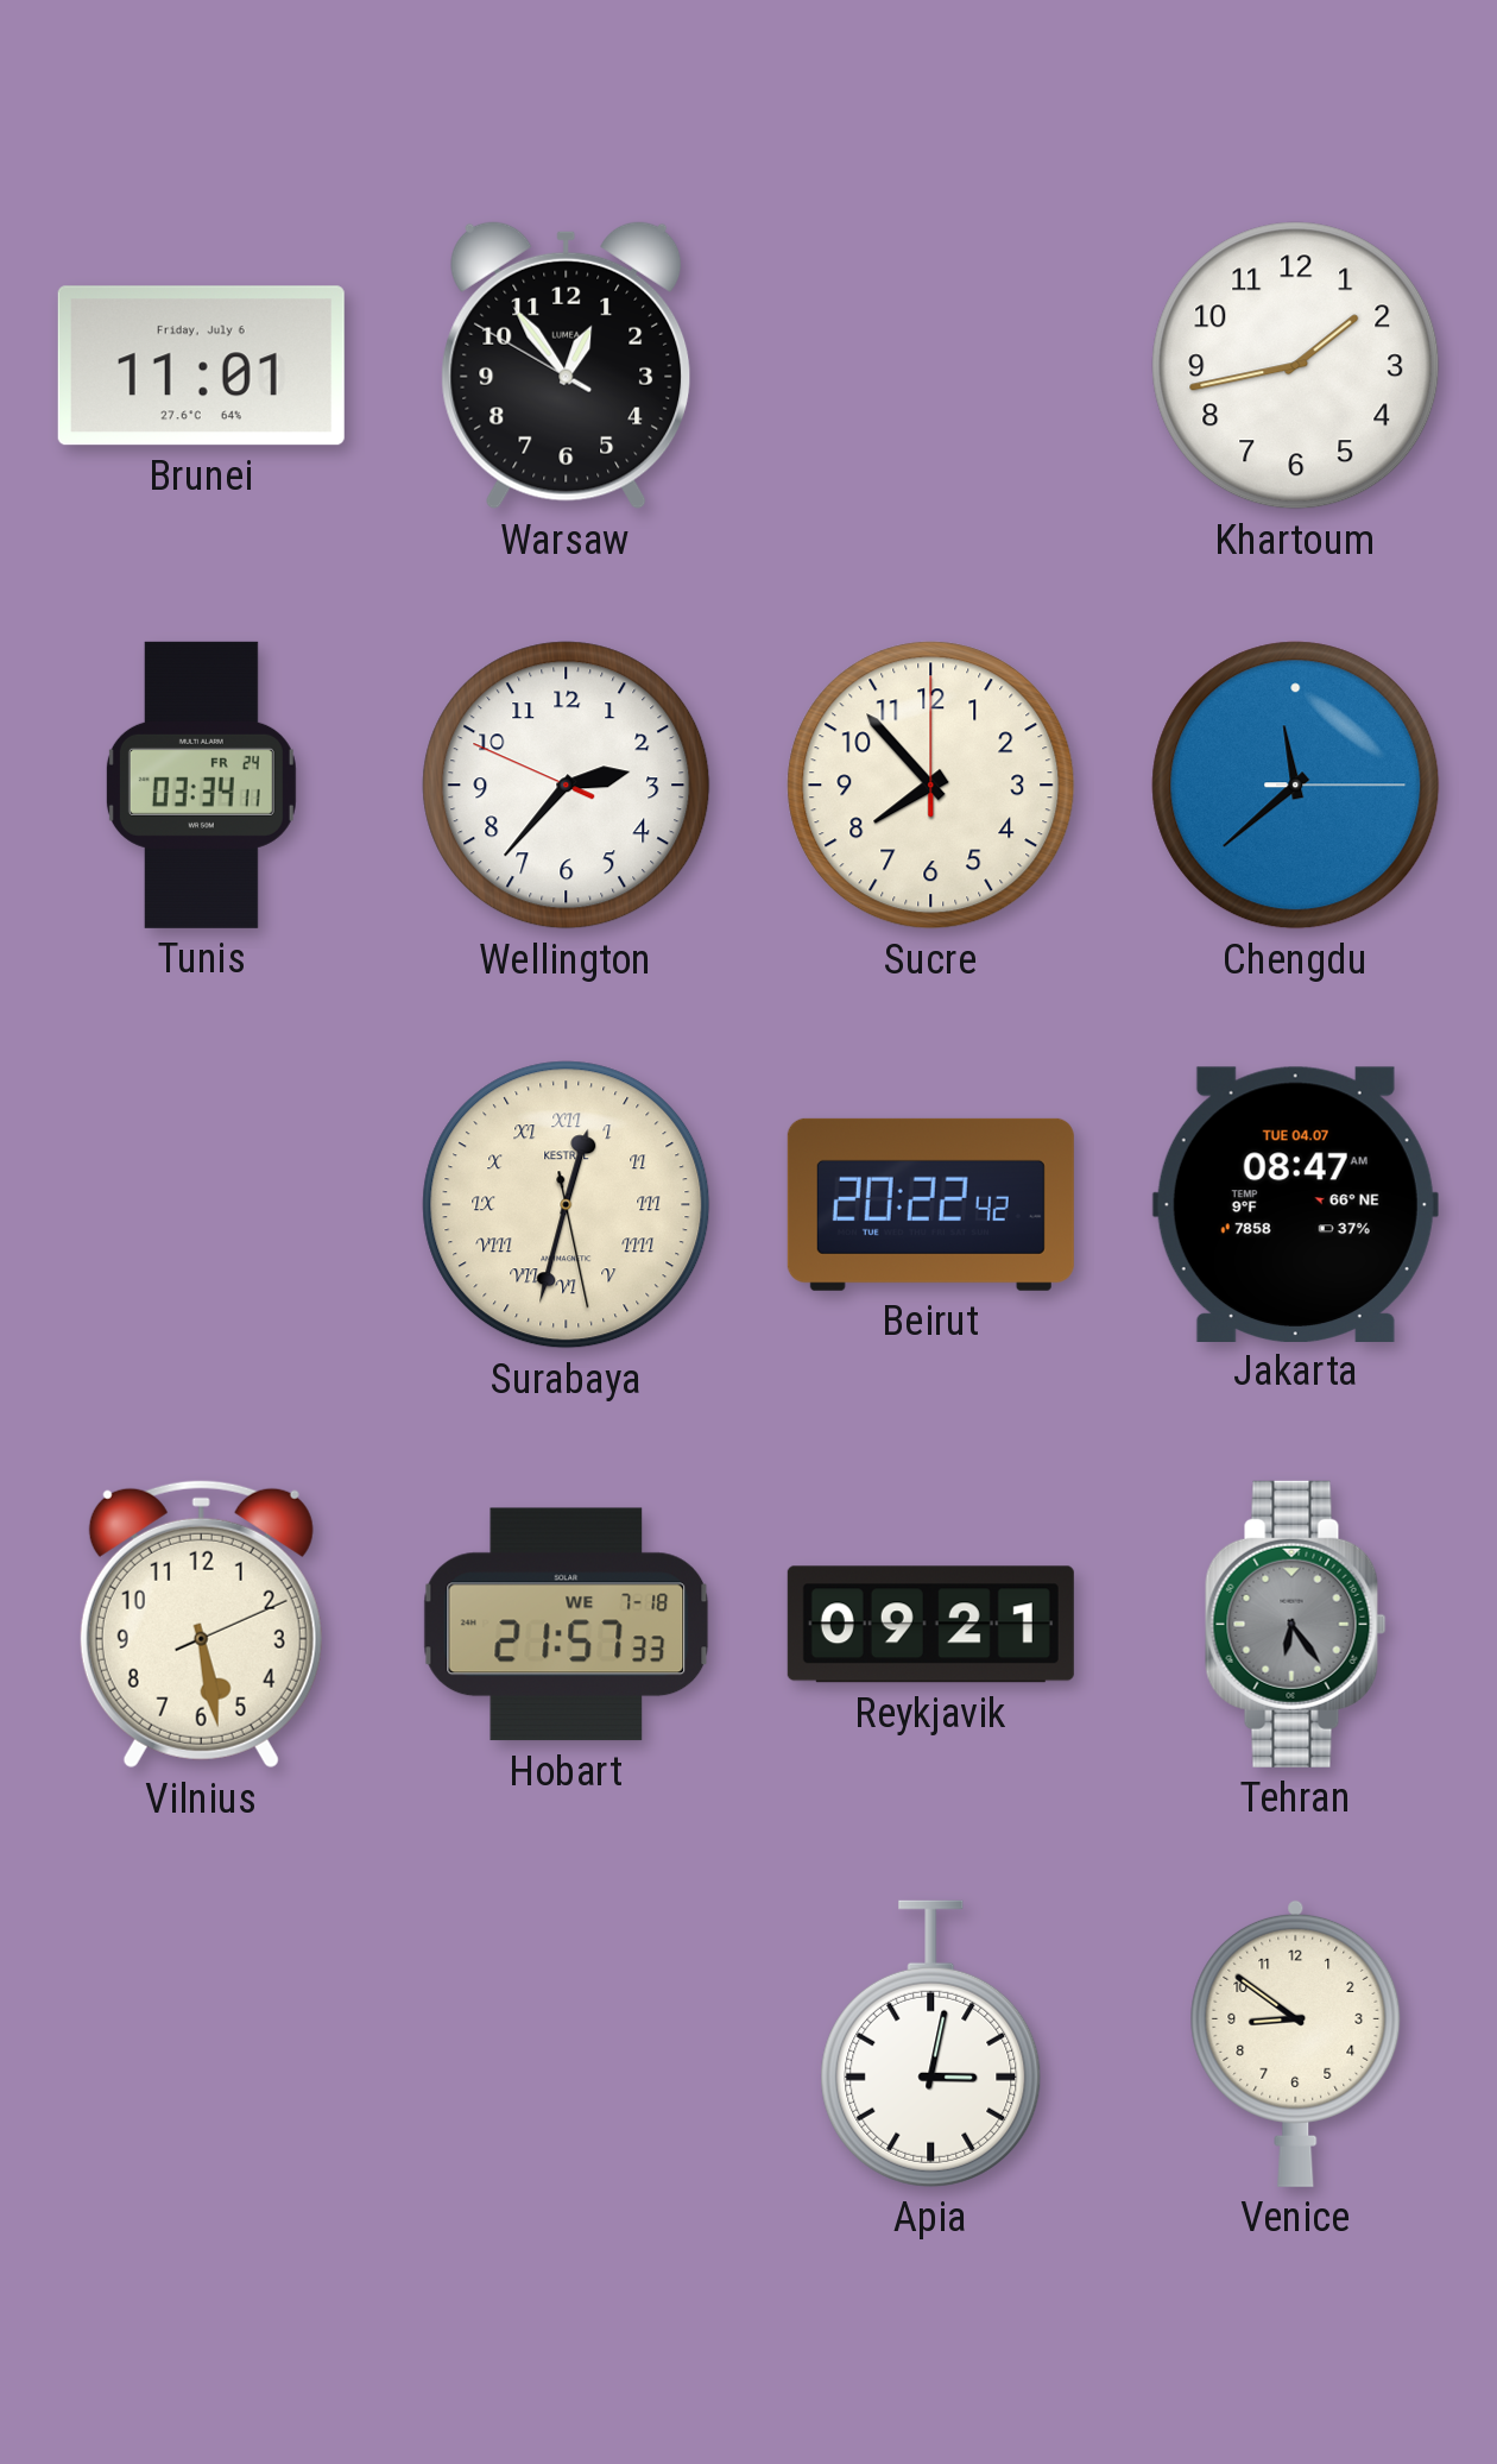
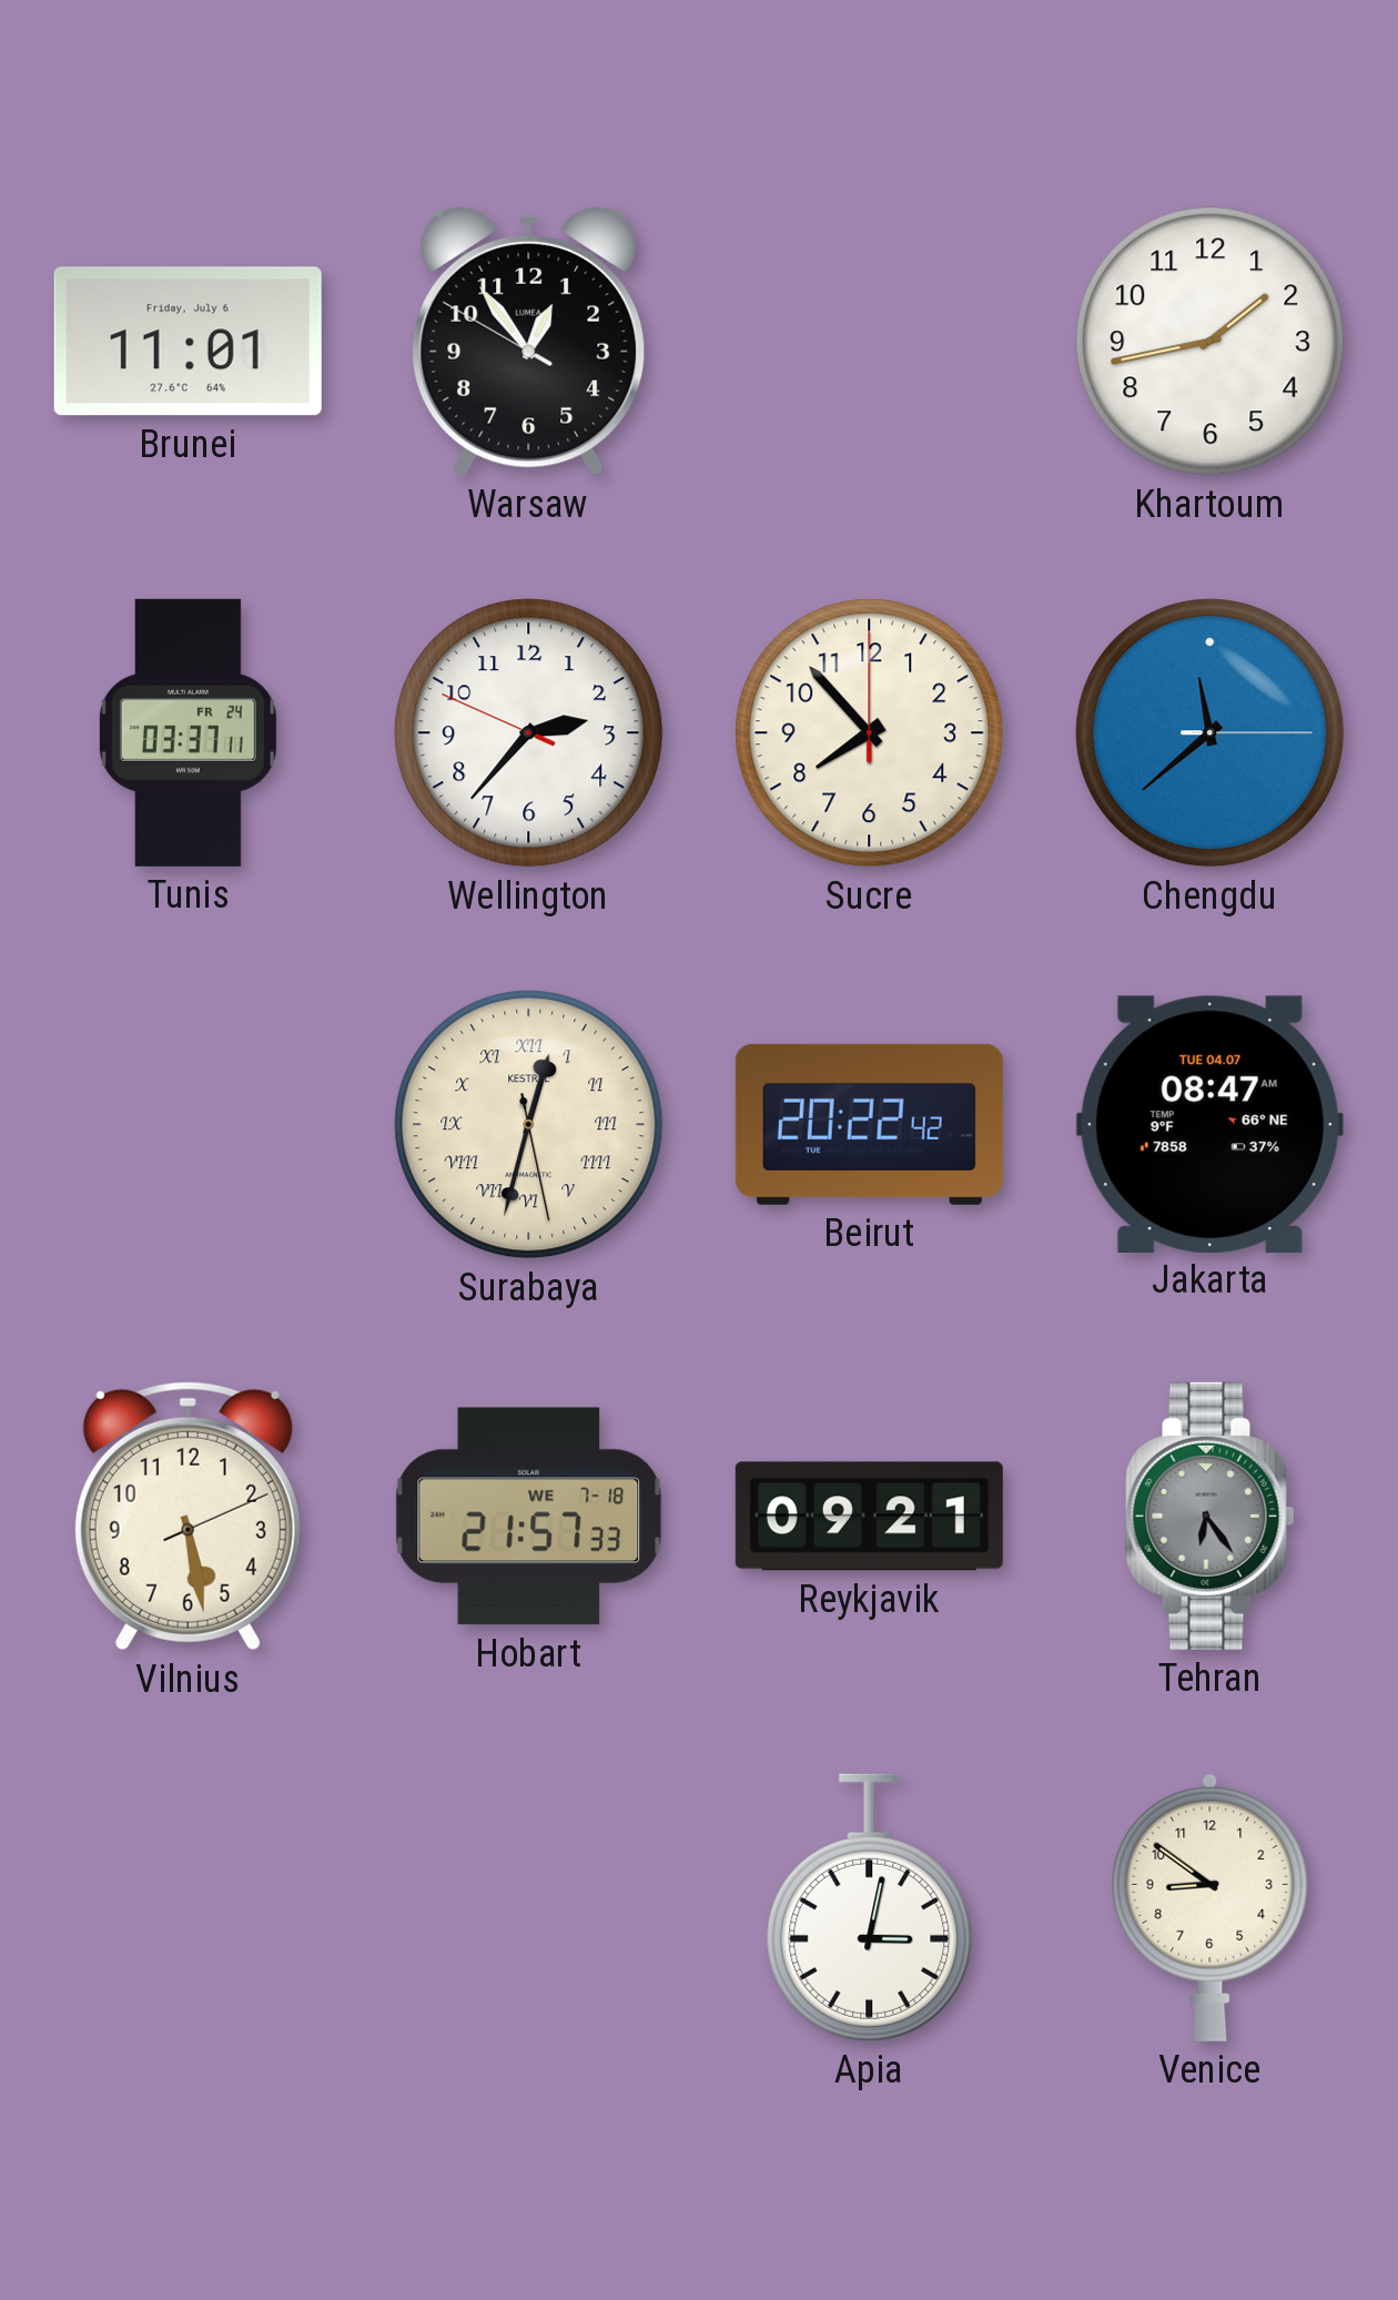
Tunis: 03:34 -> 03:37
